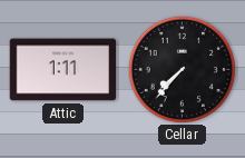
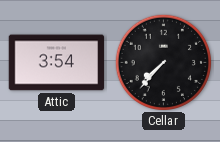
Attic: 1:11 -> 3:54
